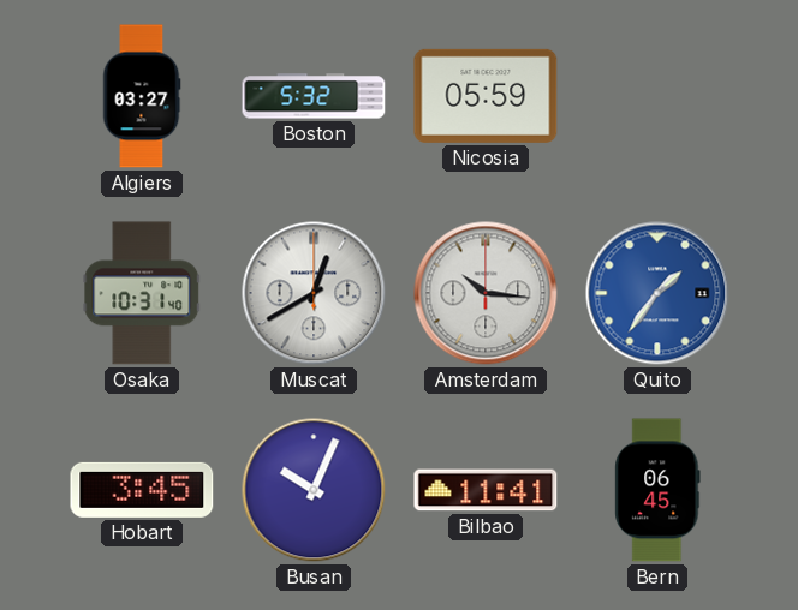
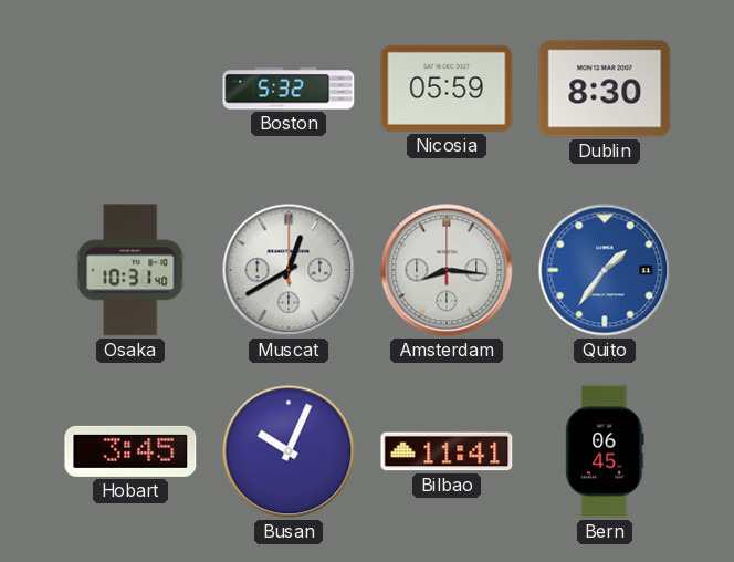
Algiers: 03:27 -> none
Dublin: none -> 8:30
Amsterdam: 10:16 -> 8:16
